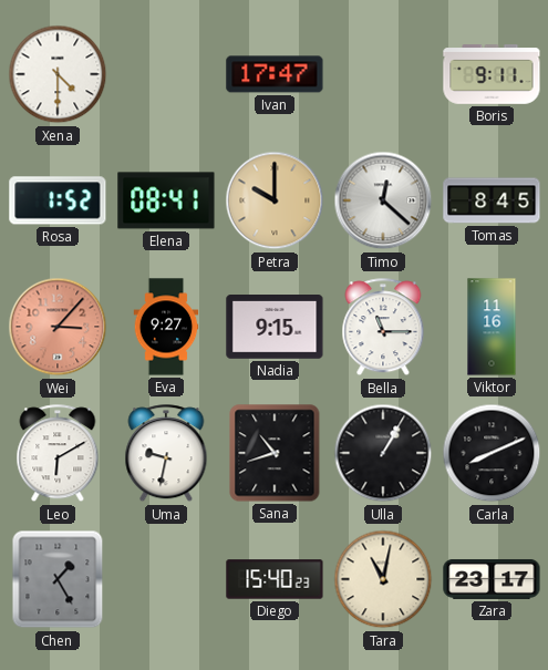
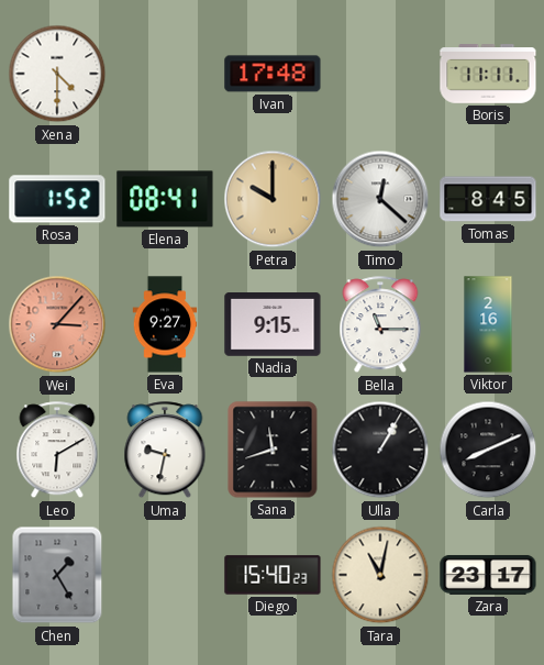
Ivan: 17:47 -> 17:48
Boris: 9:11 -> 11:11
Viktor: 11:16 -> 2:16
Sana: 10:42 -> 11:42
